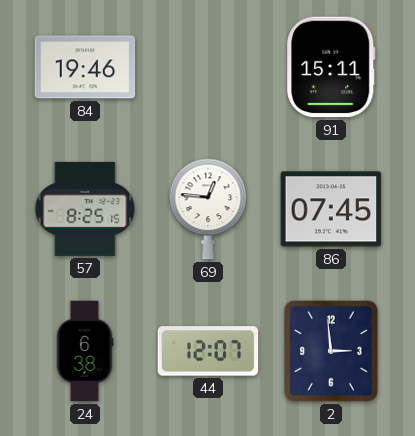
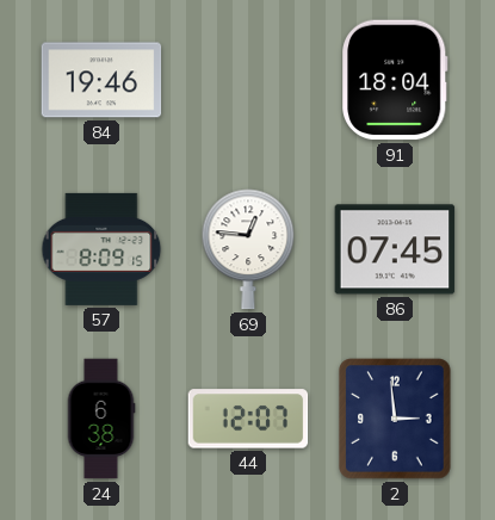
91: 15:11 -> 18:04
57: 8:25 -> 8:09
